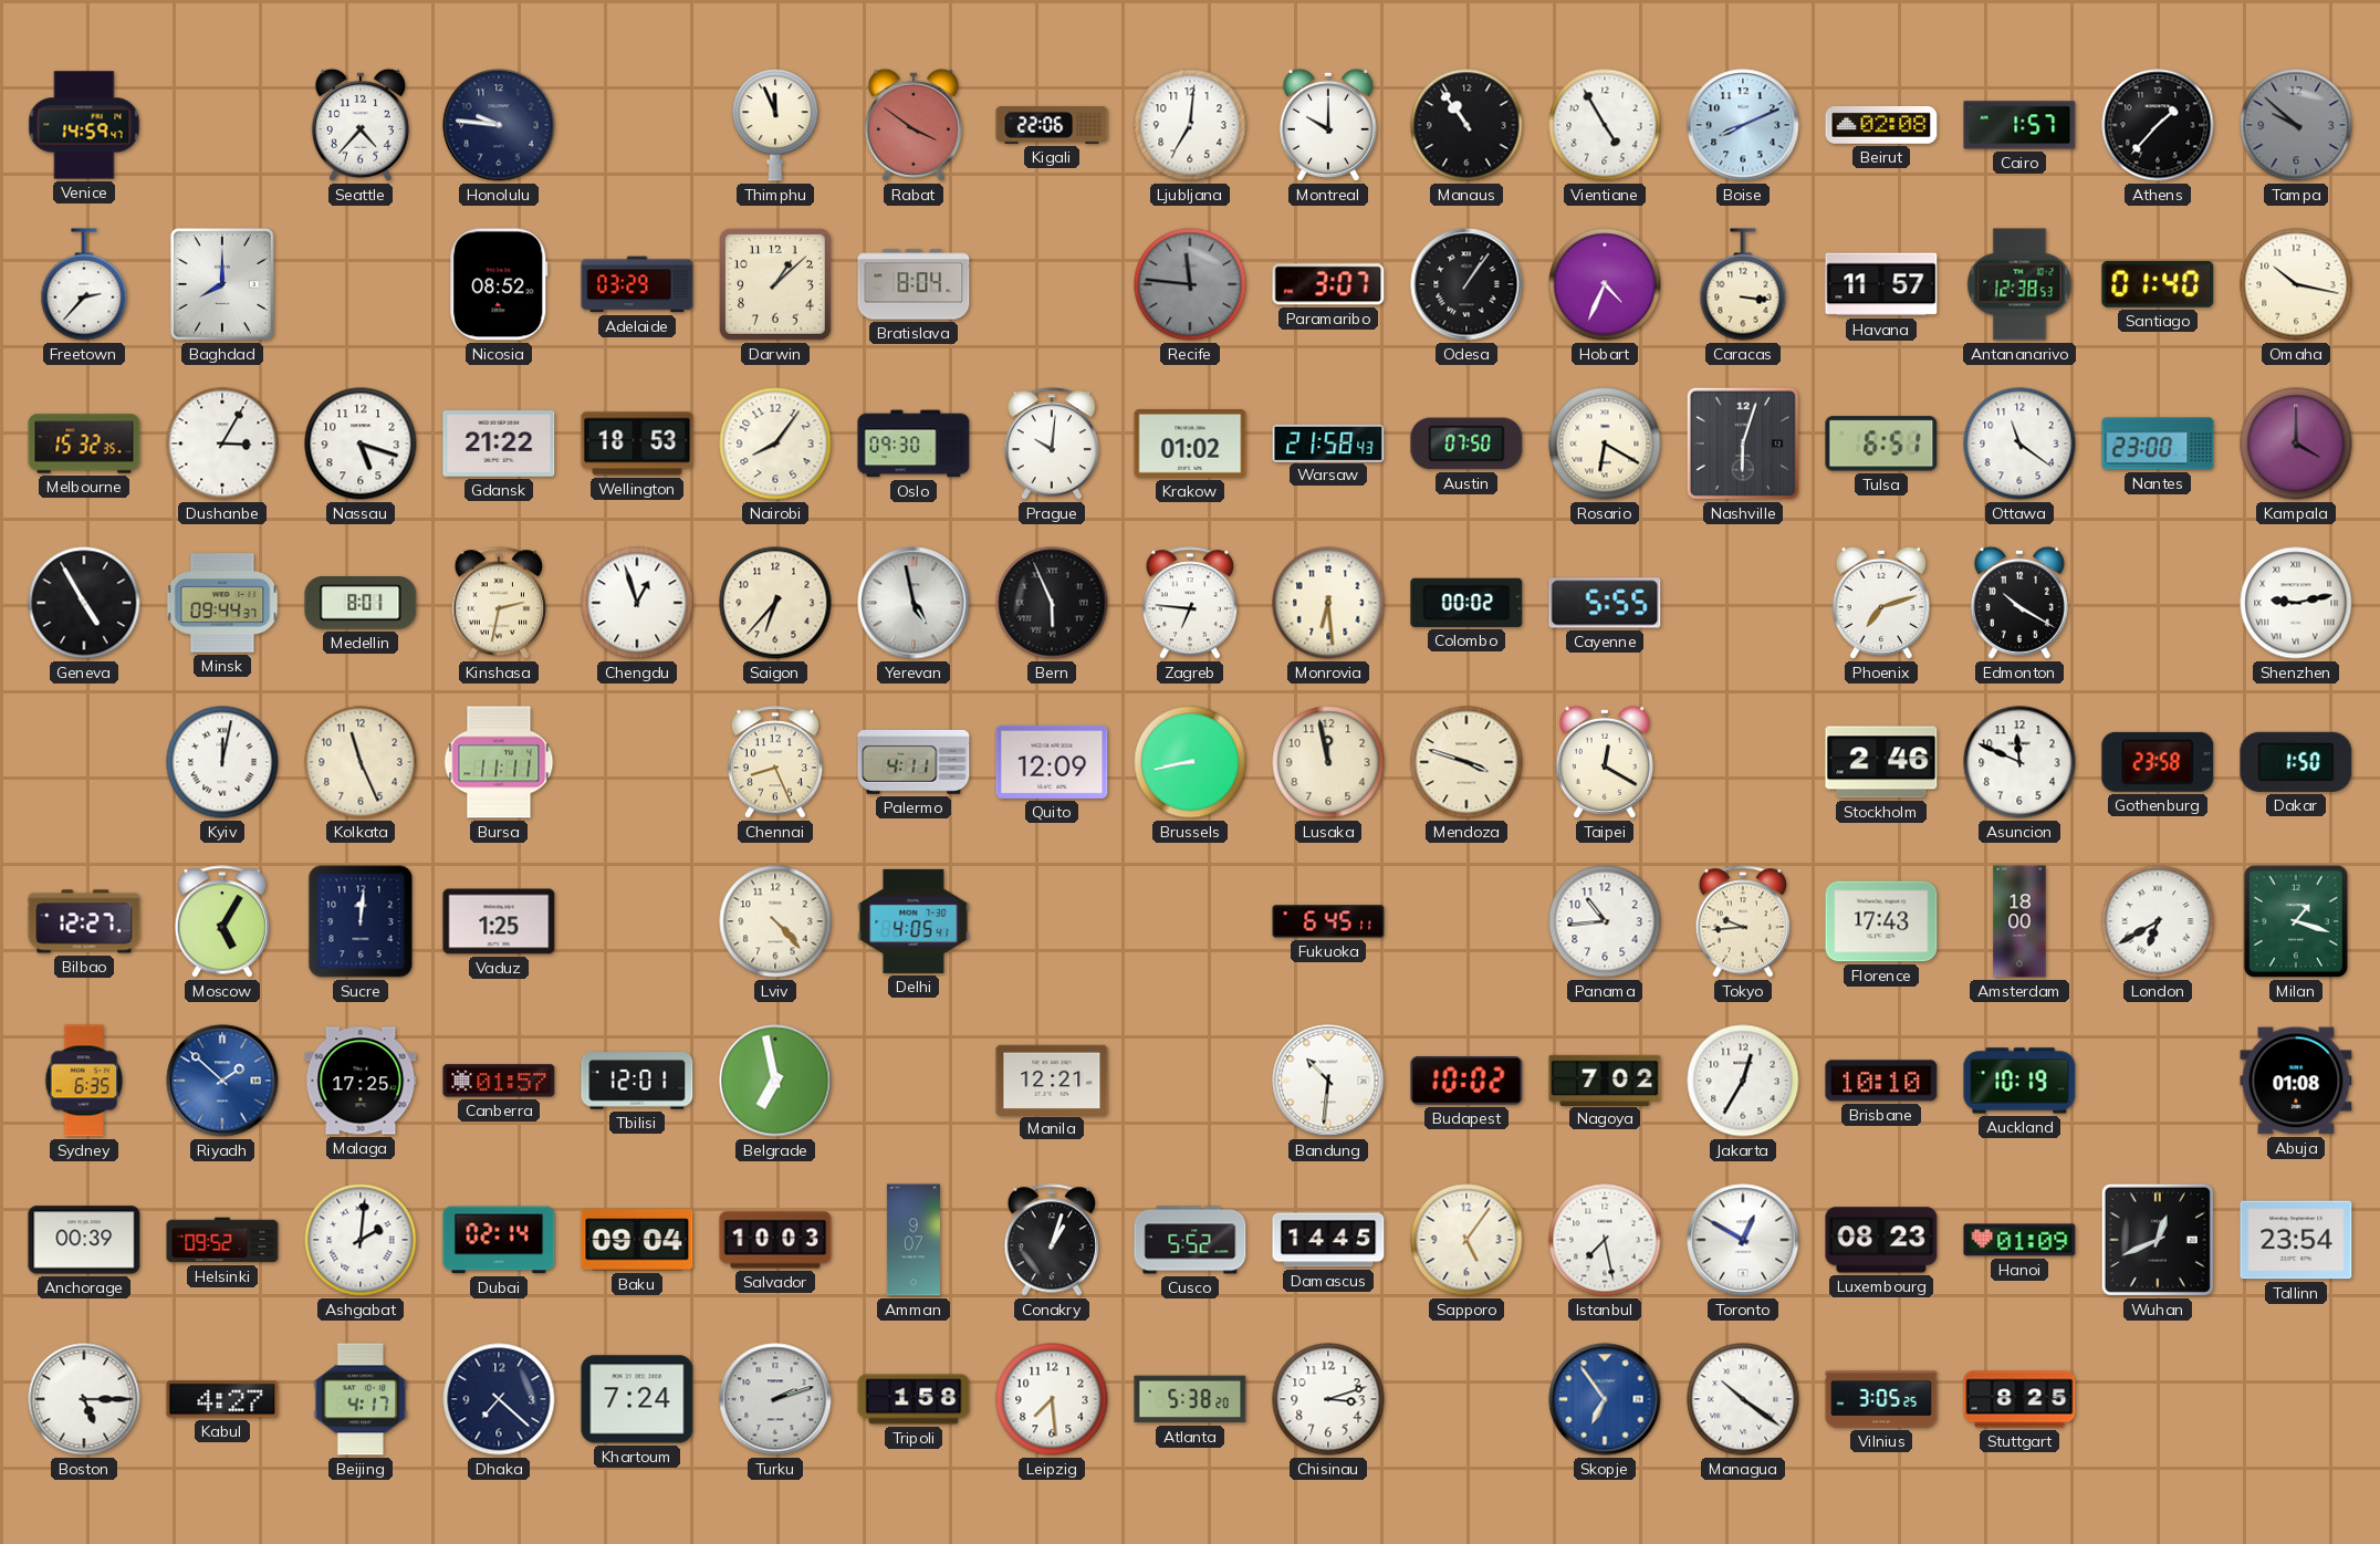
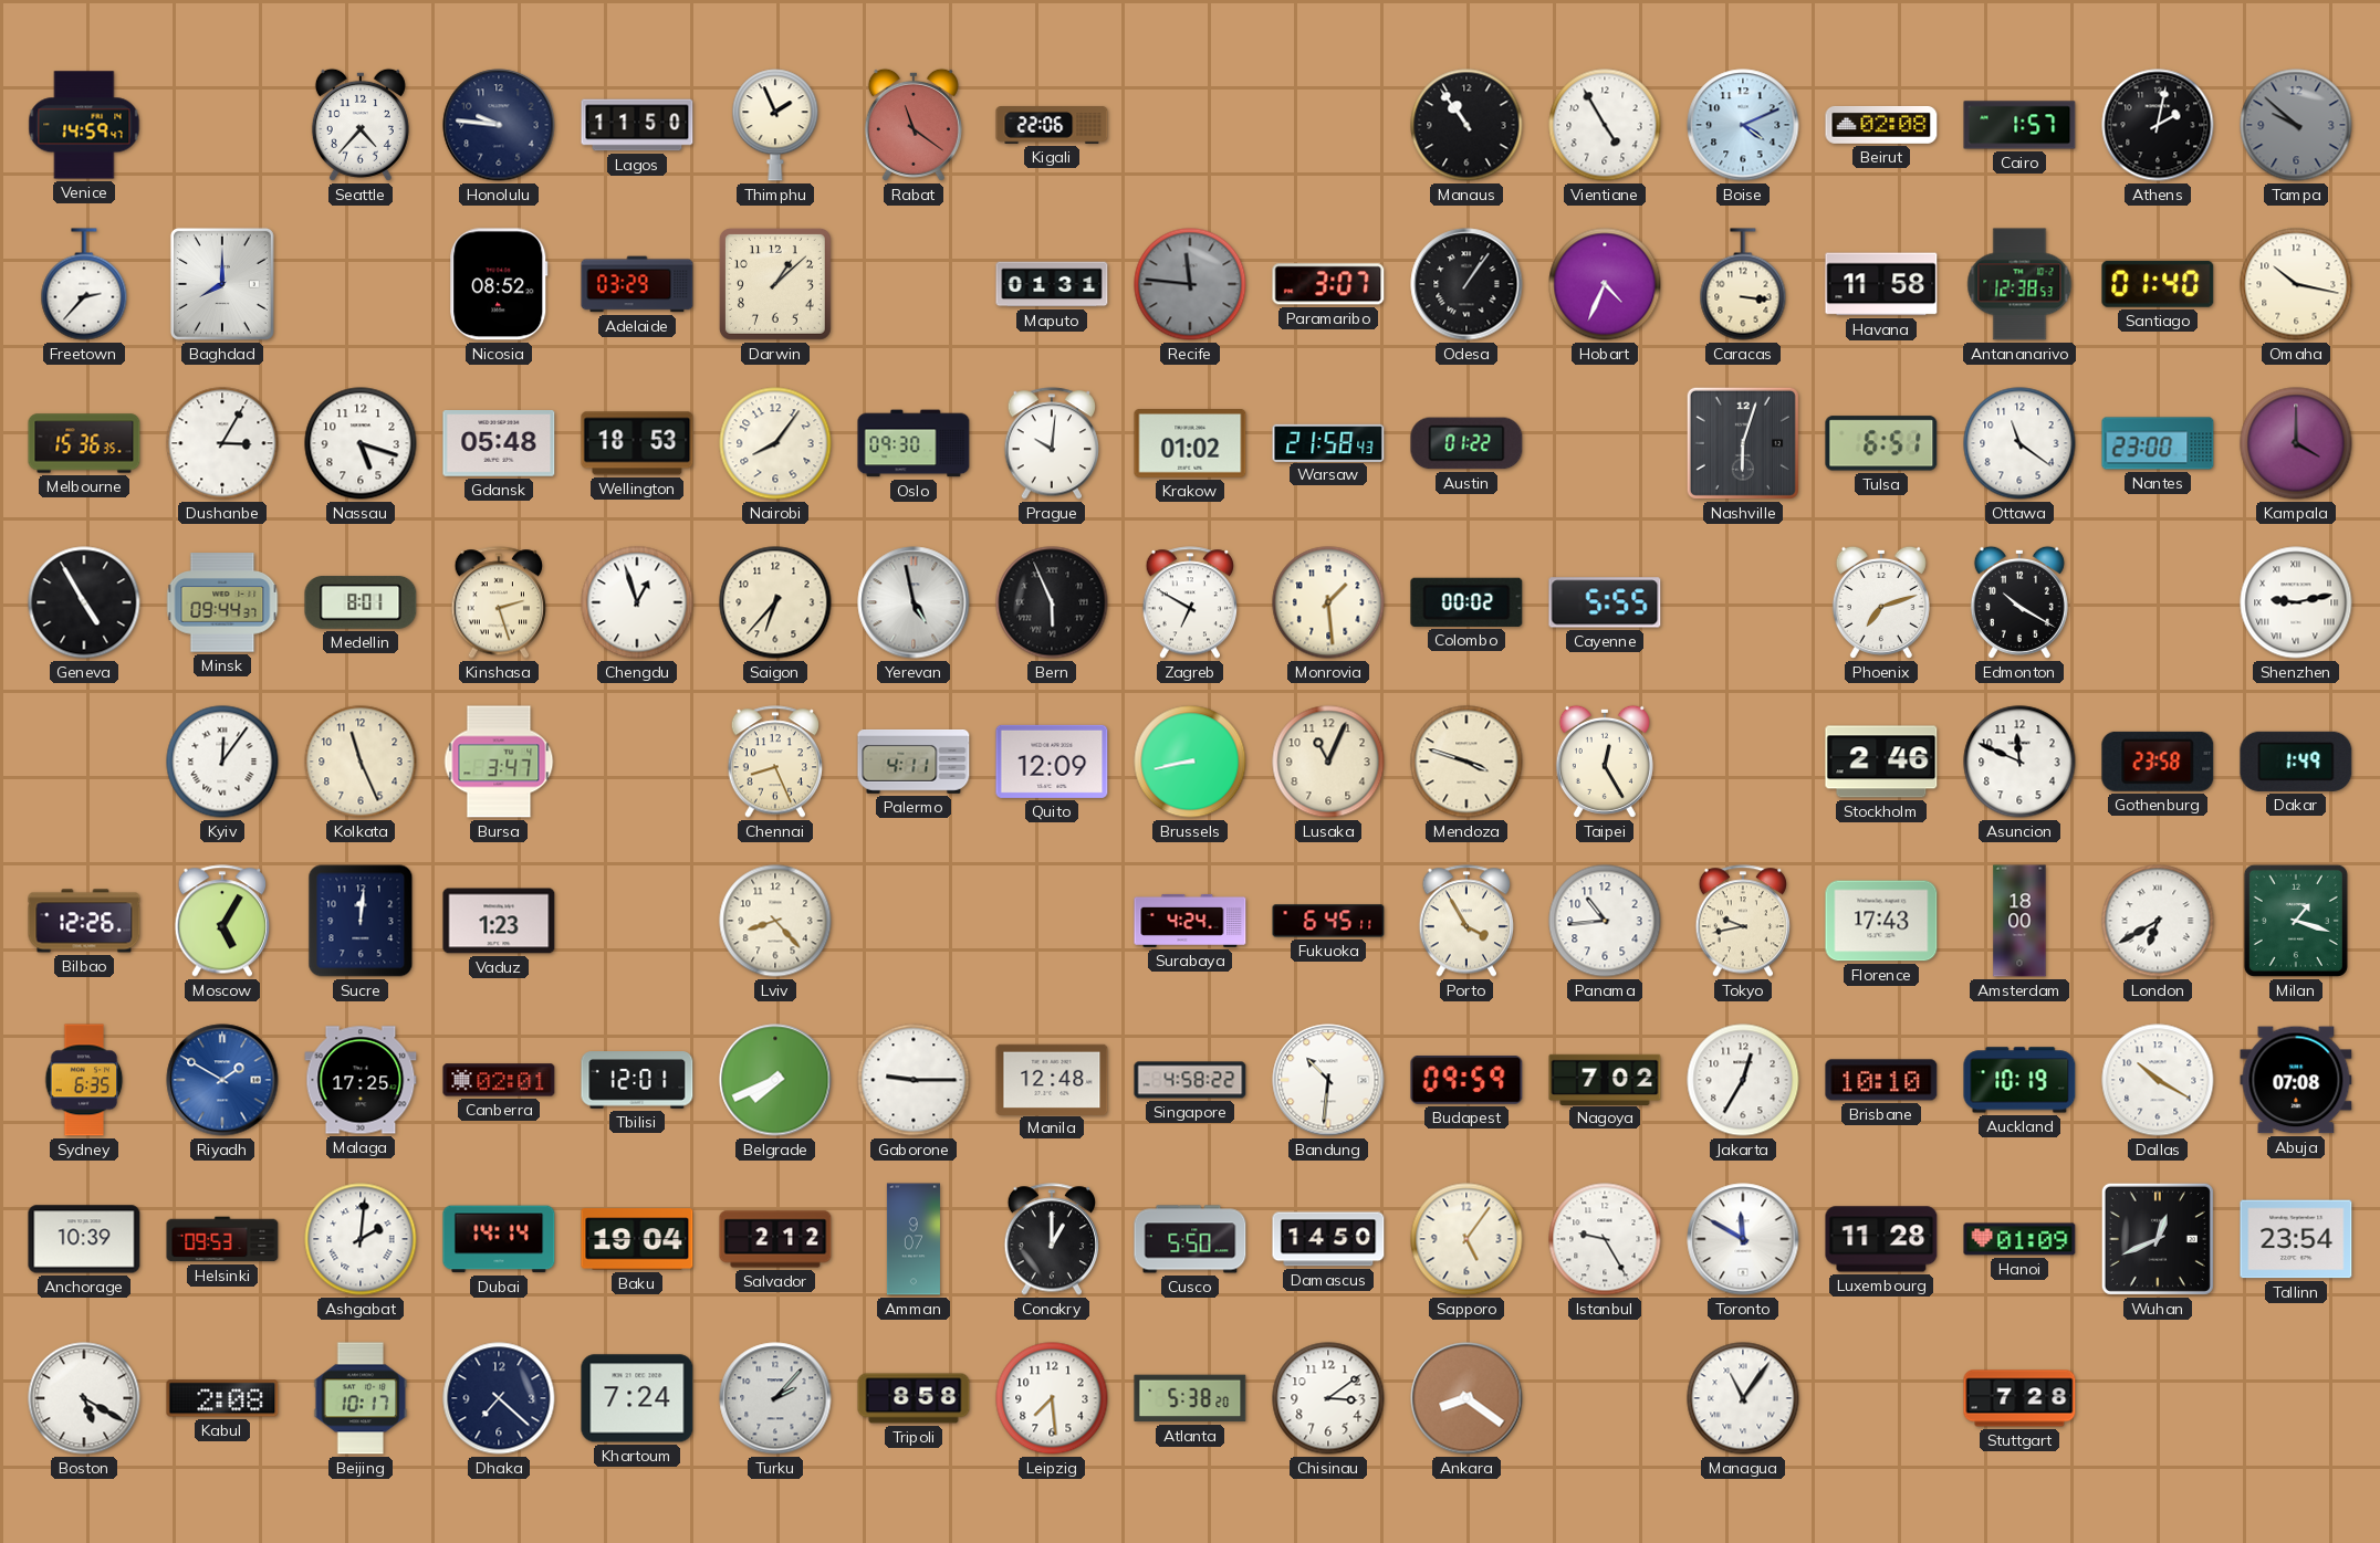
Lagos: none -> 11:50
Thimphu: 11:56 -> 1:56
Rabat: 3:51 -> 11:21
Ljubljana: 7:01 -> none
Montreal: 10:00 -> none
Boise: 8:11 -> 4:11
Athens: 1:37 -> 2:02
Bratislava: 8:04 -> none
Maputo: none -> 01:31
Havana: 11:57 -> 11:58
Melbourne: 15:32 -> 15:36
Gdansk: 21:22 -> 05:48
Austin: 07:50 -> 01:22
Rosario: 6:20 -> none
Kinshasa: 2:32 -> 2:27
Zagreb: 6:46 -> 6:50
Monrovia: 6:29 -> 1:29
Kyiv: 12:02 -> 12:06
Bursa: 11:11 -> 3:47
Lusaka: 11:58 -> 11:04
Taipei: 12:20 -> 12:25
Dakar: 1:50 -> 1:49
Bilbao: 12:27 -> 12:26
Vaduz: 1:25 -> 1:23
Lviv: 4:23 -> 8:23
Delhi: 4:05 -> none
Surabaya: none -> 4:24
Porto: none -> 3:55
Tokyo: 9:44 -> 9:43
Riyadh: 1:52 -> 1:50
Canberra: 01:57 -> 02:01
Belgrade: 6:58 -> 7:41
Gaborone: none -> 9:15
Manila: 12:21 -> 12:48
Singapore: none -> 4:58
Budapest: 10:02 -> 09:59
Dallas: none -> 10:20
Abuja: 01:08 -> 07:08
Anchorage: 00:39 -> 10:39
Helsinki: 09:52 -> 09:53
Dubai: 02:14 -> 14:14
Baku: 09:04 -> 19:04
Salvador: 10:03 -> 2:12
Conakry: 1:03 -> 1:00
Cusco: 5:52 -> 5:50
Damascus: 14:45 -> 14:50
Istanbul: 7:28 -> 9:25
Toronto: 12:50 -> 11:50
Luxembourg: 08:23 -> 11:28
Boston: 5:15 -> 5:20
Kabul: 4:27 -> 2:08
Beijing: 4:17 -> 10:17
Turku: 2:12 -> 2:07
Tripoli: 1:58 -> 8:58
Chisinau: 3:12 -> 3:09
Ankara: none -> 8:21
Skopje: 6:54 -> none
Managua: 10:21 -> 11:06
Vilnius: 3:05 -> none
Stuttgart: 8:25 -> 7:28
